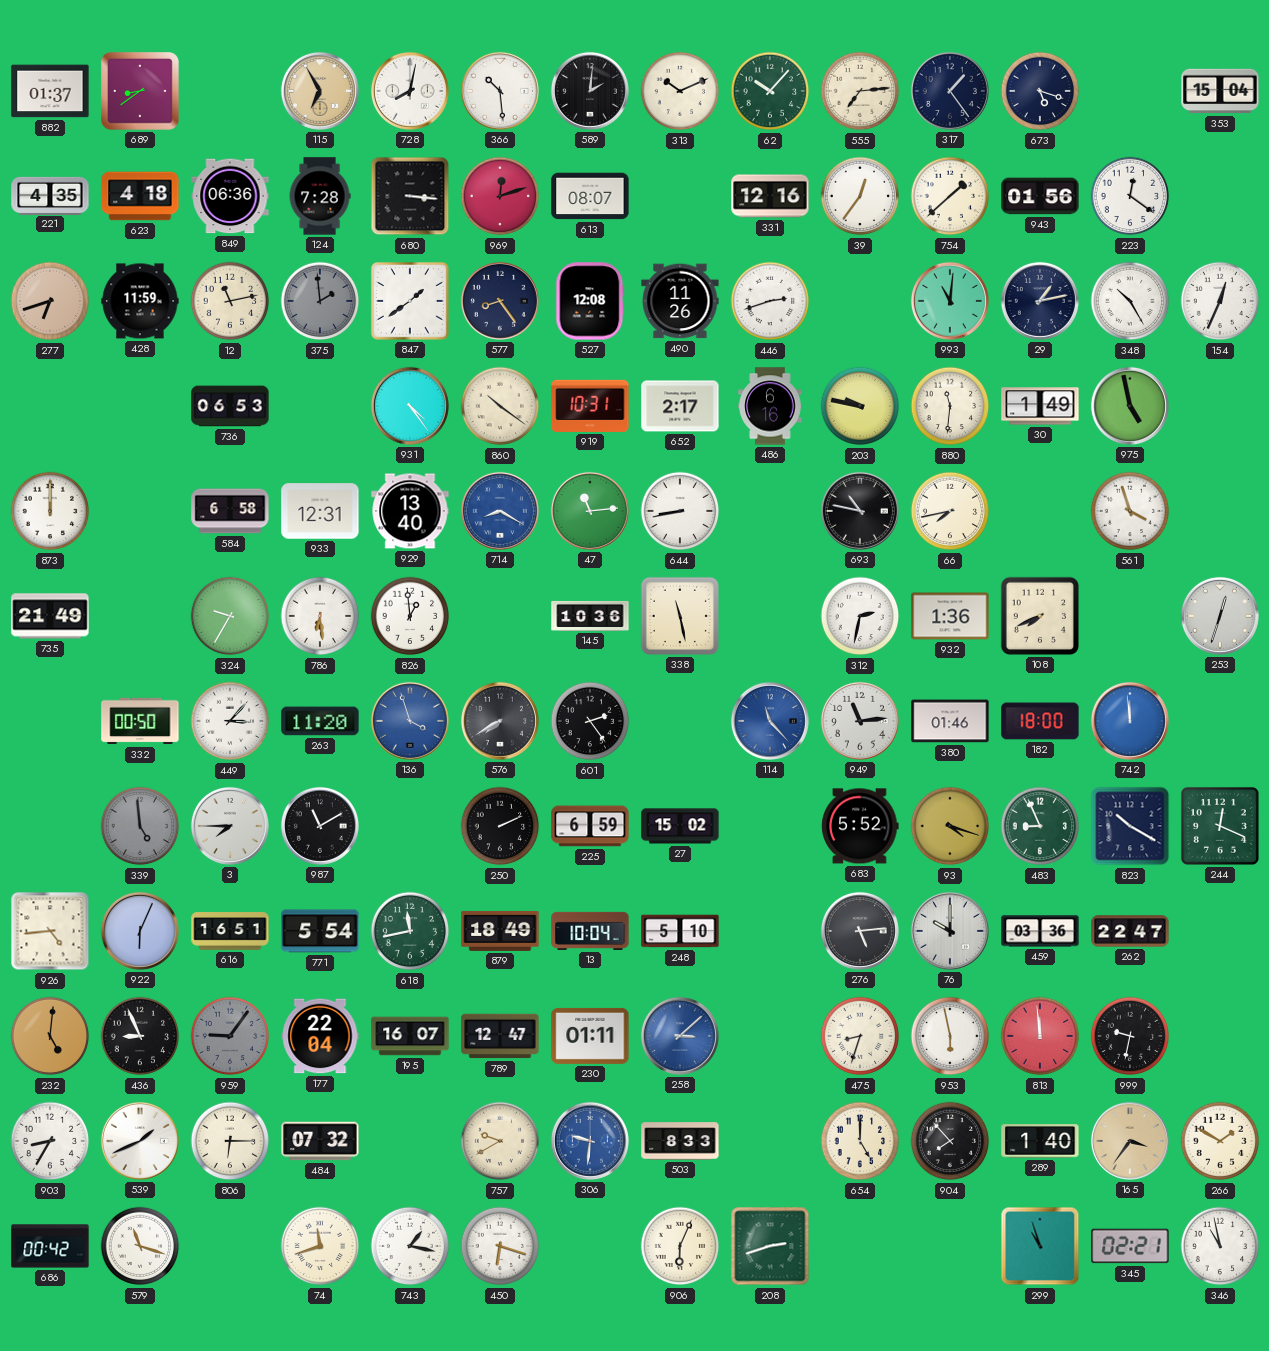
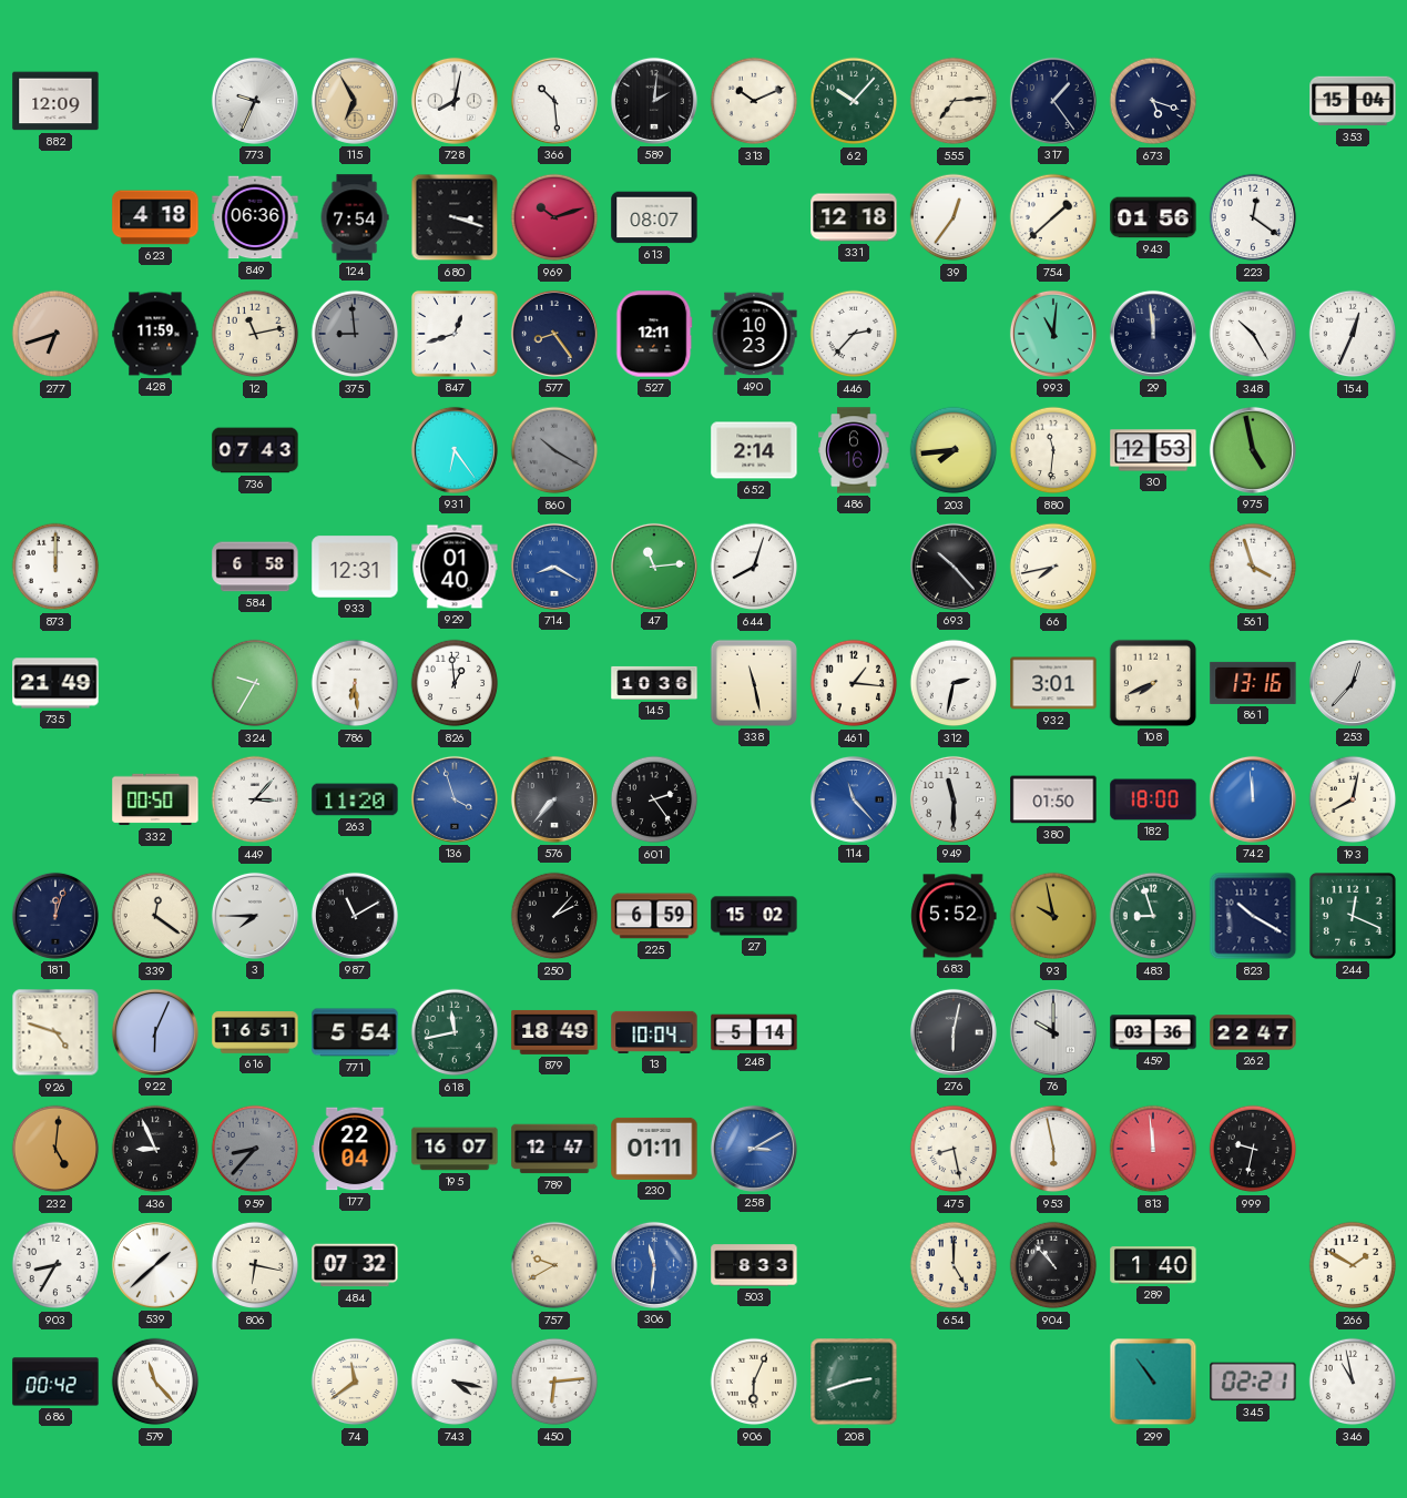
882: 01:37 -> 12:09
689: 8:39 -> none
773: none -> 9:34
221: 4:35 -> none
124: 7:28 -> 7:54
680: 3:16 -> 3:18
969: 12:12 -> 10:12
331: 12:16 -> 12:18
375: 1:59 -> 8:59
847: 1:39 -> 12:42
527: 12:08 -> 12:11
490: 11:26 -> 10:23
446: 2:42 -> 2:37
29: 1:13 -> 11:59
736: 06:53 -> 07:43
931: 4:24 -> 6:24
860: 10:21 -> 10:20
860 dial: cream -> grey
919: 10:31 -> none
652: 2:17 -> 2:14
203: 9:47 -> 7:44
30: 1:49 -> 12:53
929: 13:40 -> 01:40
644: 8:43 -> 8:03
693: 10:47 -> 10:23
461: none -> 1:16
932: 1:36 -> 3:01
861: none -> 13:16
253: 12:33 -> 12:37
576: 7:40 -> 7:37
949: 11:14 -> 11:30
380: 01:46 -> 01:50
193: none -> 8:02
181: none -> 12:03
339: 4:59 -> 12:21
339 dial: grey -> cream
250: 2:11 -> 2:07
93: 4:18 -> 9:58
483: 8:56 -> 8:57
926: 4:44 -> 4:48
248: 5:10 -> 5:14
276: 5:14 -> 6:02
959: 9:06 -> 8:37
258: 3:08 -> 3:10
475: 8:33 -> 8:28
539: 1:41 -> 1:38
806: 6:15 -> 6:17
306: 9:31 -> 11:31
904: 7:53 -> 10:53
165: 3:36 -> none
579: 11:18 -> 11:23
74: 11:42 -> 11:39
743: 1:17 -> 4:17
450: 6:18 -> 6:14
299: 10:57 -> 10:54
